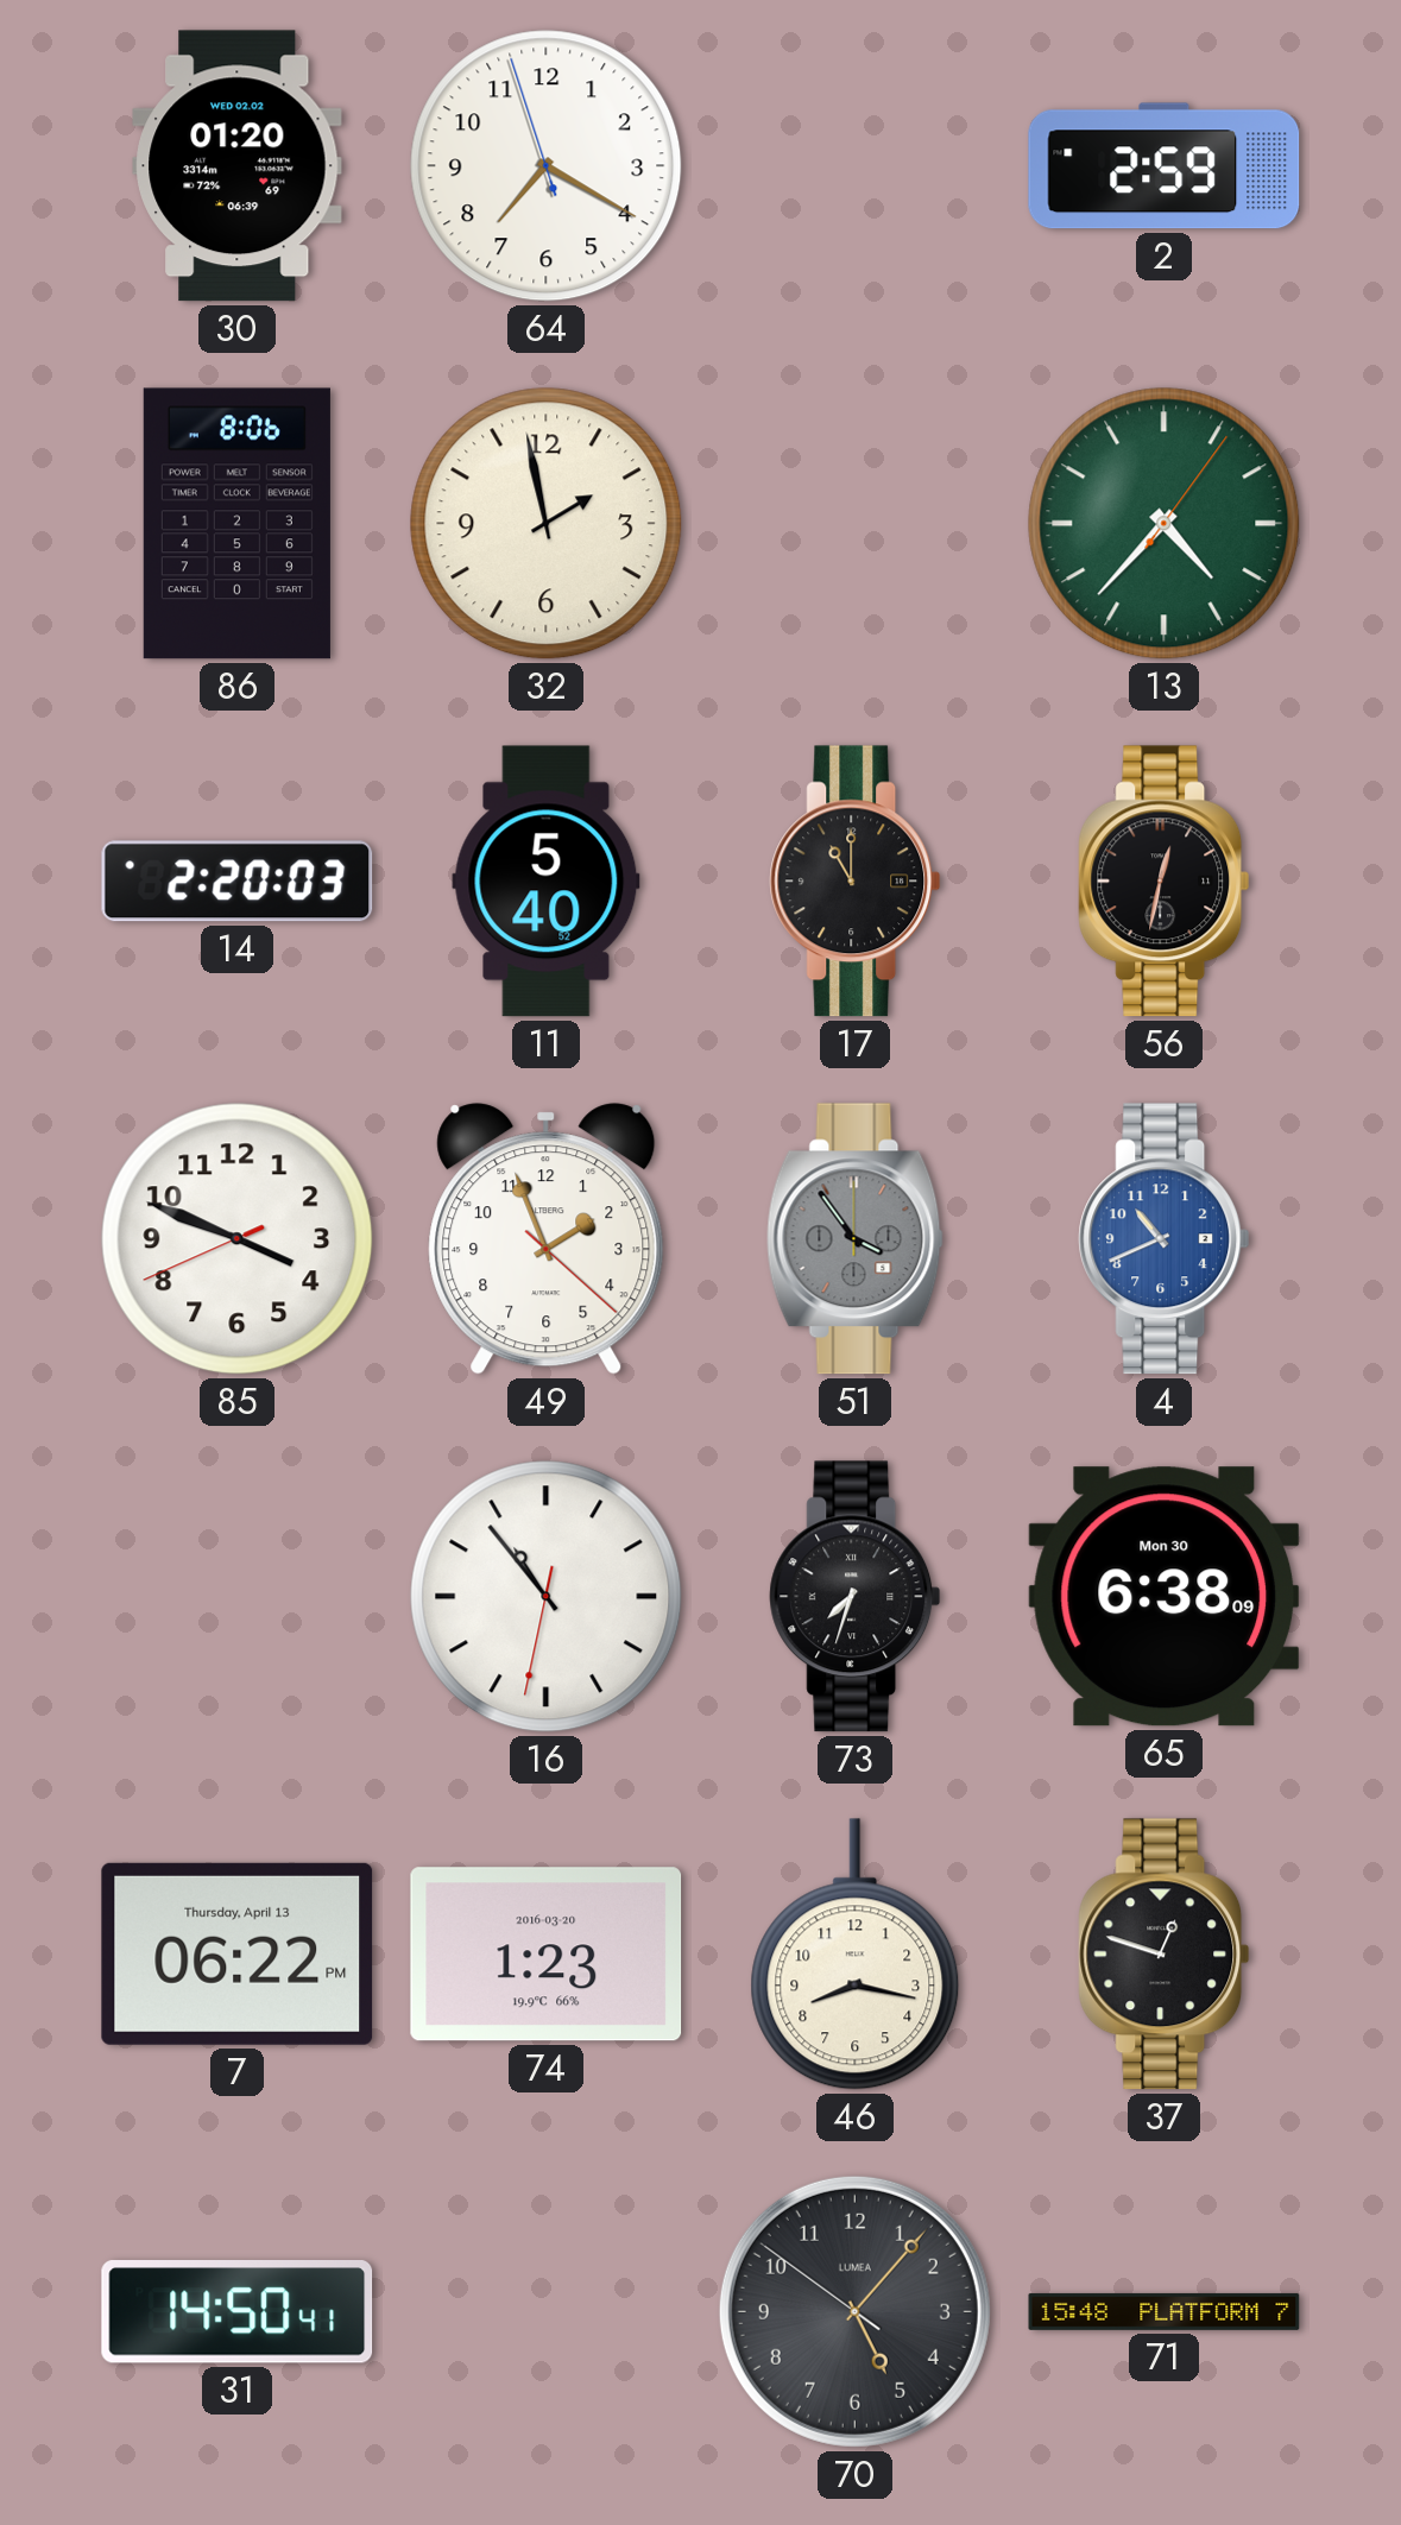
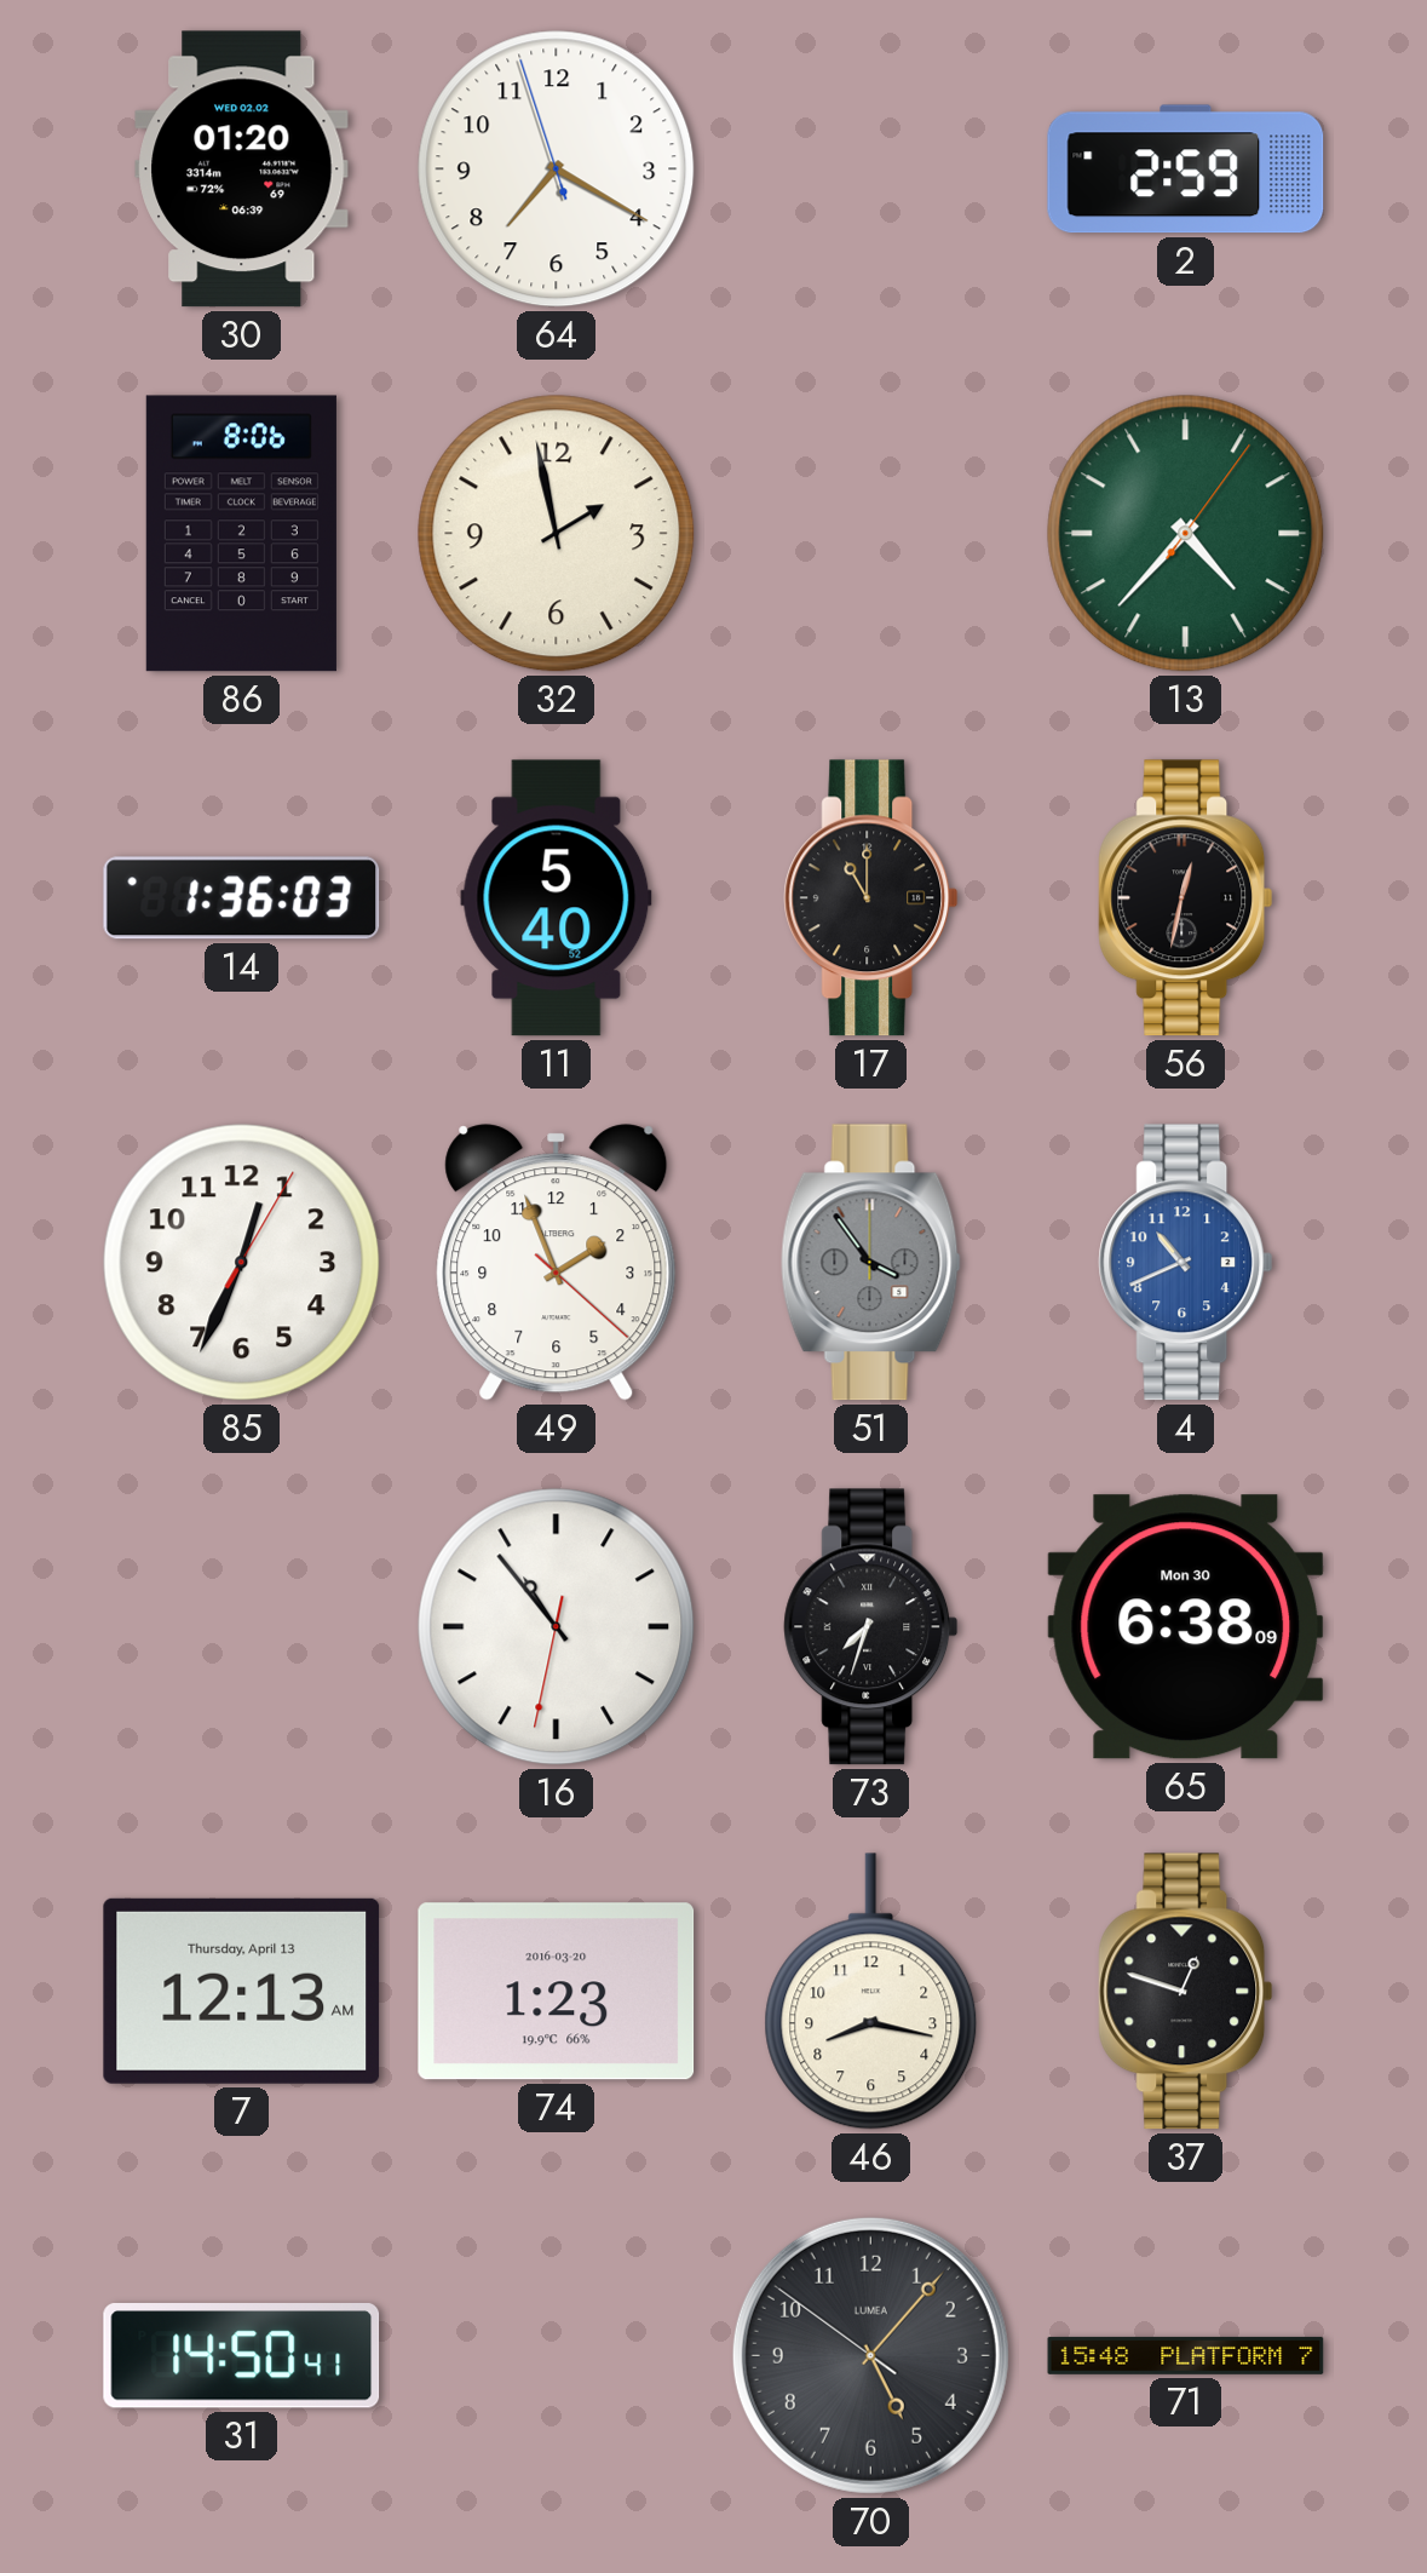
14: 2:20 -> 1:36
85: 3:48 -> 12:34
7: 06:22 -> 12:13
